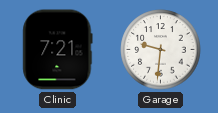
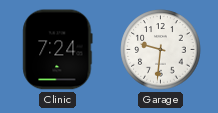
Clinic: 7:21 -> 7:24
